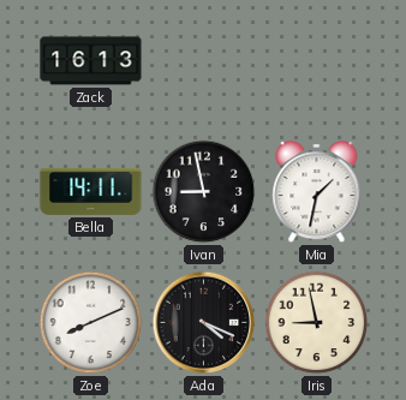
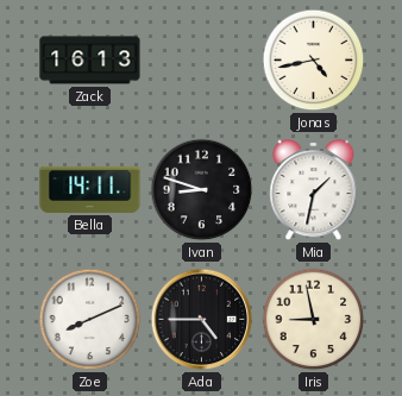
Jonas: none -> 4:43
Ivan: 8:58 -> 8:48
Ada: 4:19 -> 4:45
